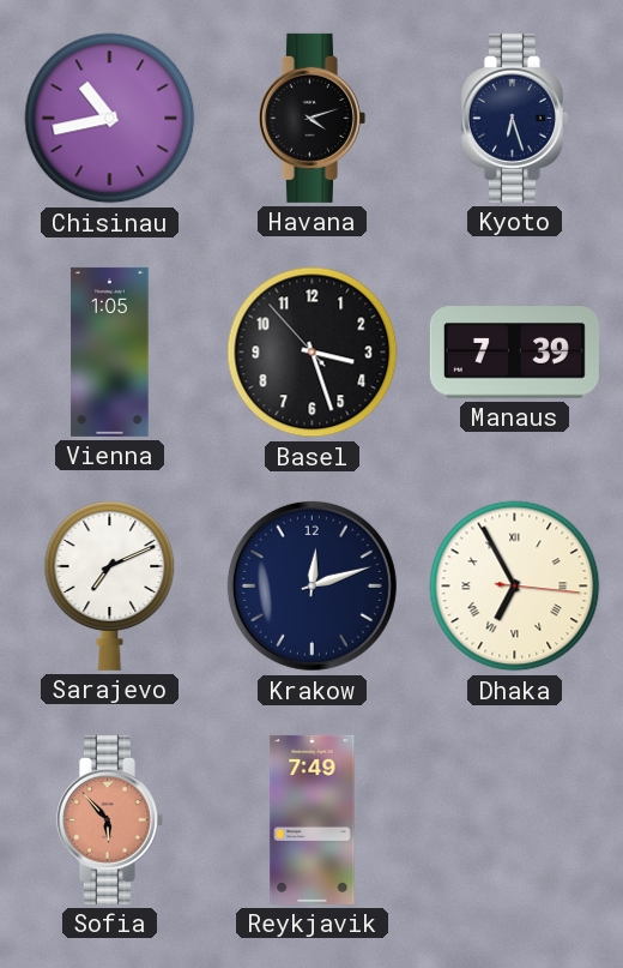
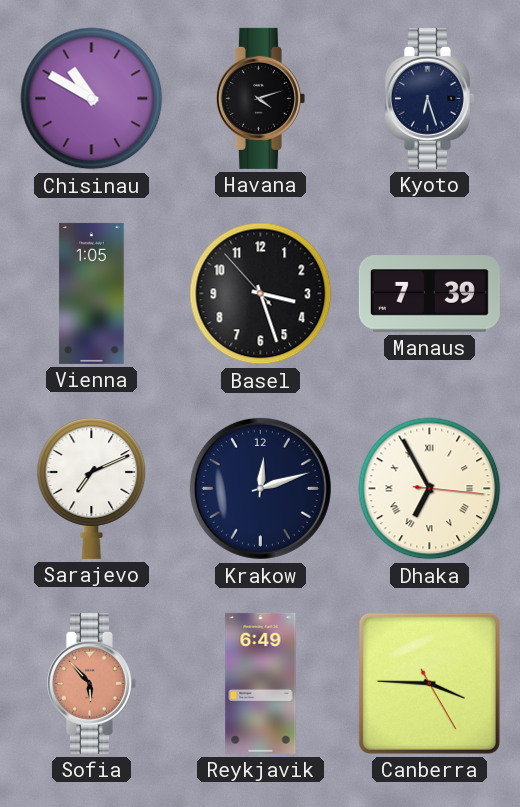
Chisinau: 10:43 -> 10:50
Reykjavik: 7:49 -> 6:49
Canberra: none -> 3:45
